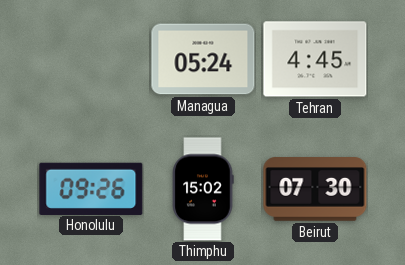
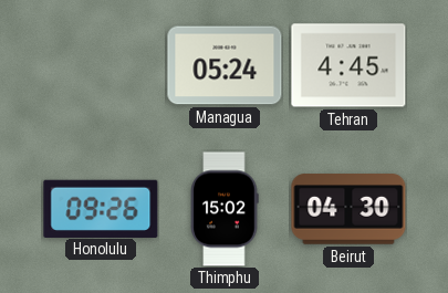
Beirut: 07:30 -> 04:30
